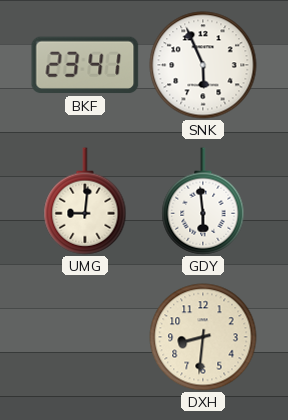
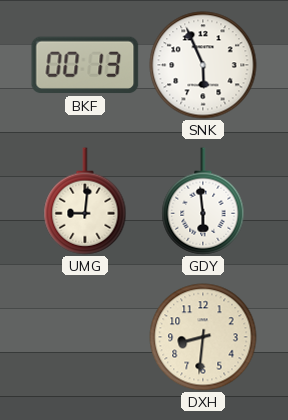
BKF: 23:41 -> 00:13
